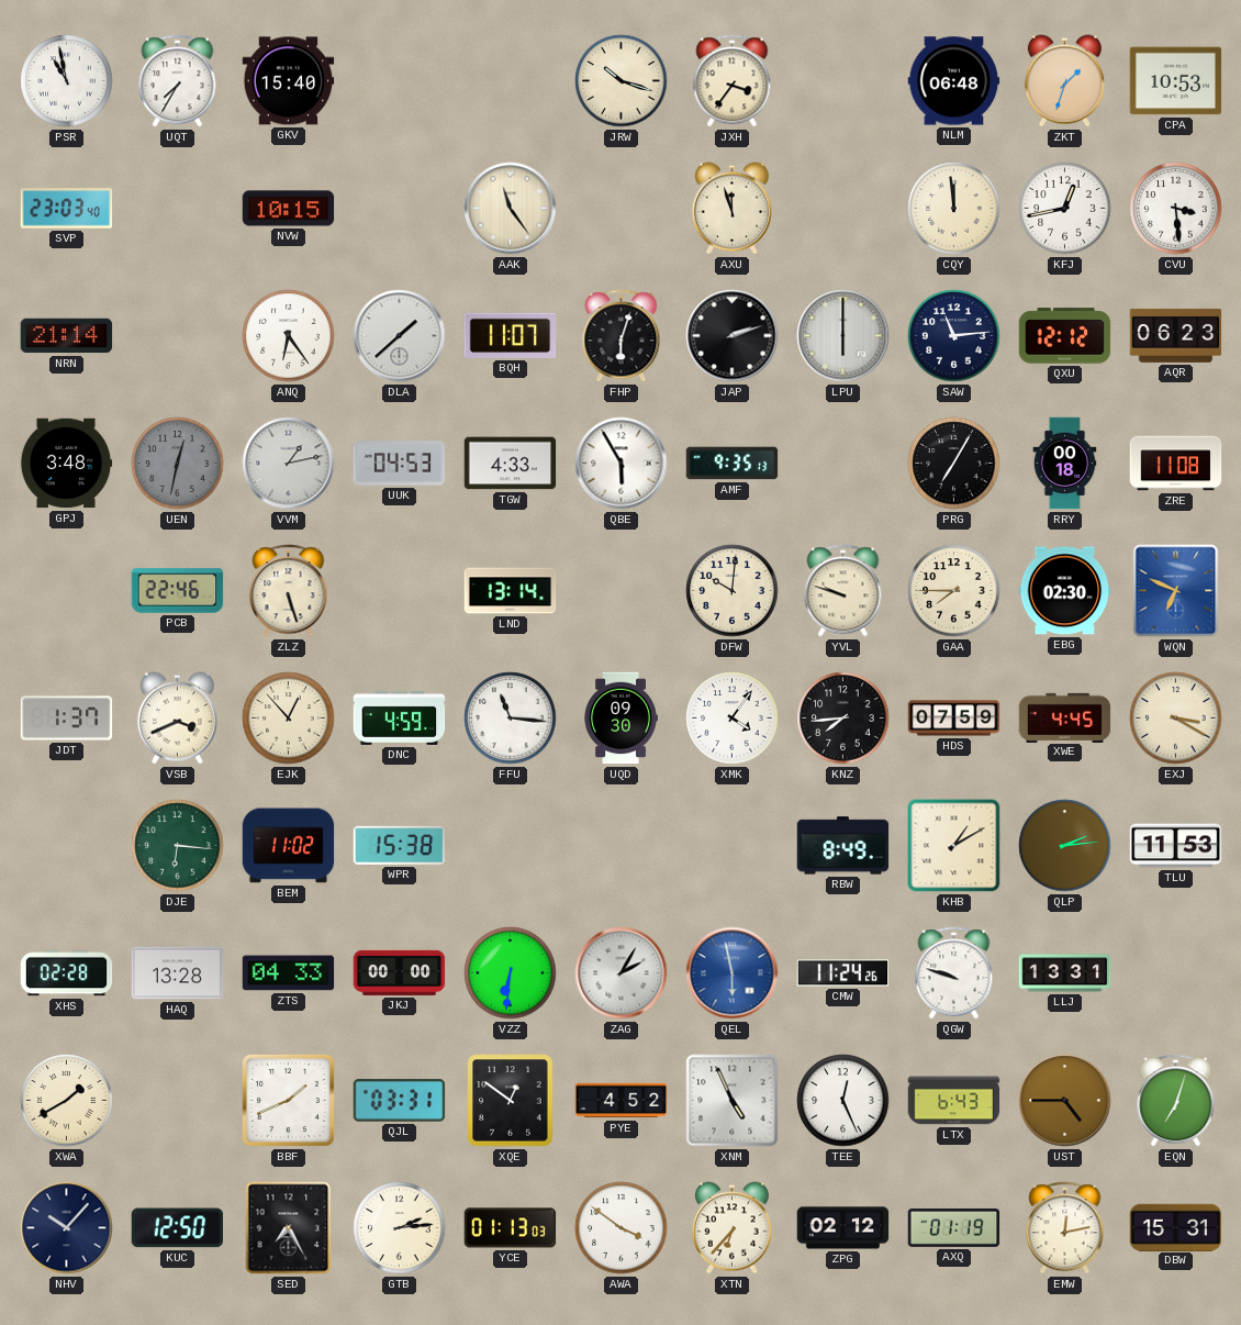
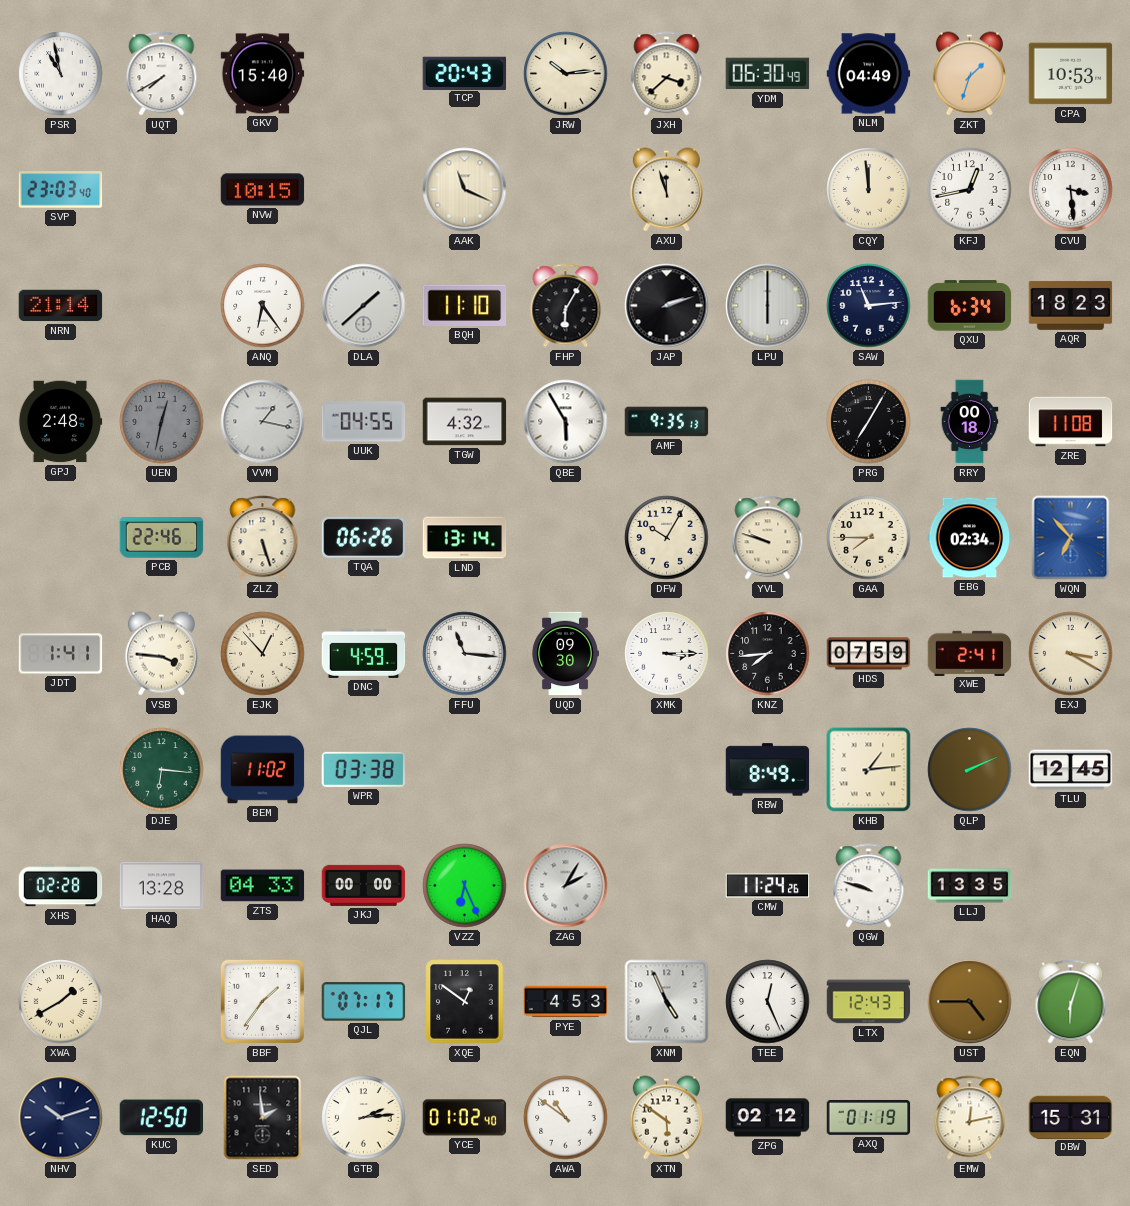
UQT: 7:35 -> 7:40
TCP: none -> 20:43
JRW: 10:18 -> 10:14
JXH: 3:36 -> 3:38
YDM: none -> 06:30
NLM: 06:48 -> 04:49
AAK: 11:24 -> 11:19
BQH: 11:07 -> 11:10
FHP: 6:03 -> 6:05
QXU: 12:12 -> 6:34
AQR: 06:23 -> 18:23
GPJ: 3:48 -> 2:48
VVM: 1:13 -> 1:17
UUK: 04:53 -> 04:55
TGW: 4:33 -> 4:32
TQA: none -> 06:26
DFW: 10:01 -> 10:05
EBG: 02:30 -> 02:34
WQN: 6:49 -> 6:53
JDT: 1:37 -> 1:41
VSB: 3:41 -> 3:46
XMK: 4:06 -> 3:15
XWE: 4:45 -> 2:41
WPR: 15:38 -> 03:38
KHB: 1:10 -> 1:14
QLP: 2:14 -> 2:11
TLU: 11:53 -> 12:45
VZZ: 6:31 -> 6:26
QEL: 5:58 -> none
LLJ: 13:31 -> 13:35
BBF: 1:41 -> 1:36
QJL: 03:31 -> 07:17
PYE: 4:52 -> 4:53
LTX: 6:43 -> 12:43
EQN: 7:03 -> 6:03
NHV: 10:07 -> 10:12
SED: 7:25 -> 1:59
YCE: 01:13 -> 01:02
AWA: 3:51 -> 10:51
XTN: 6:37 -> 5:51
